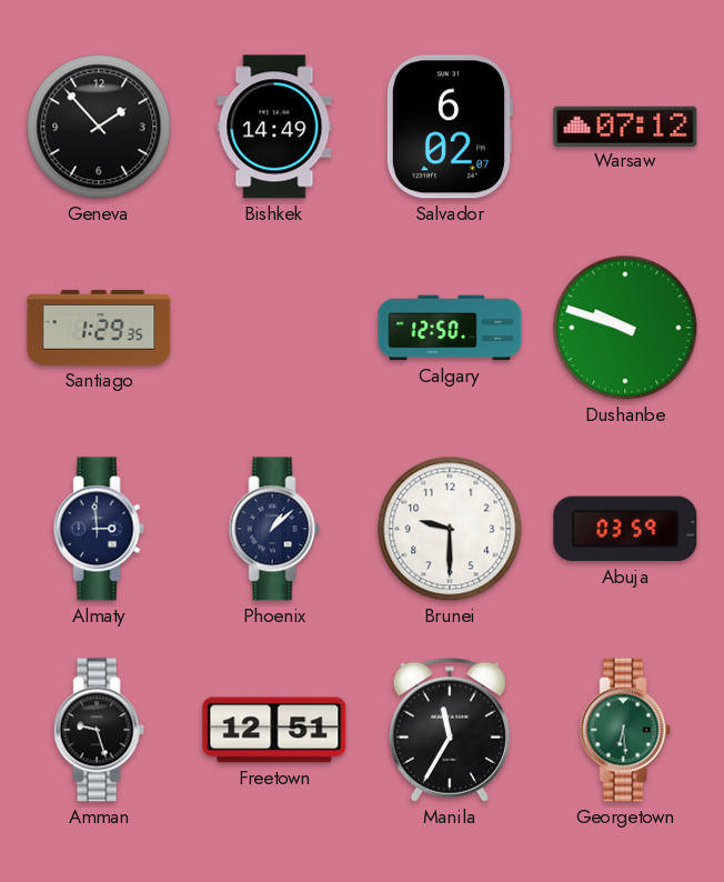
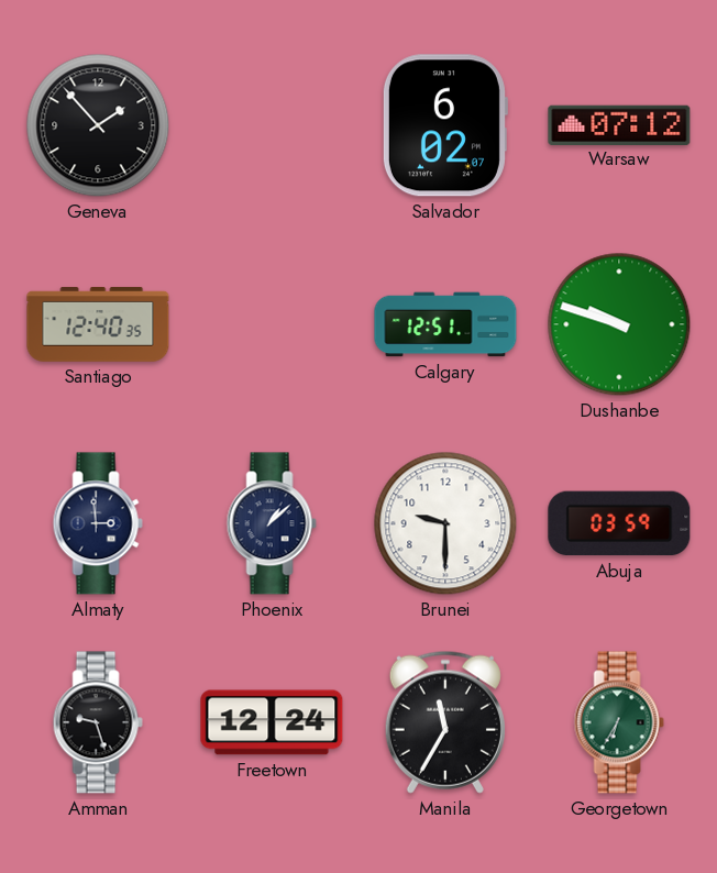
Bishkek: 14:49 -> none
Santiago: 1:29 -> 12:40
Calgary: 12:50 -> 12:51
Freetown: 12:51 -> 12:24
Georgetown: 6:29 -> 6:35
